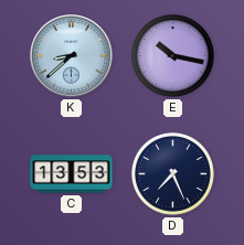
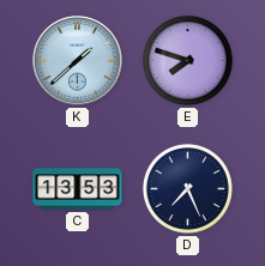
K: 8:38 -> 1:38
E: 10:17 -> 7:48
